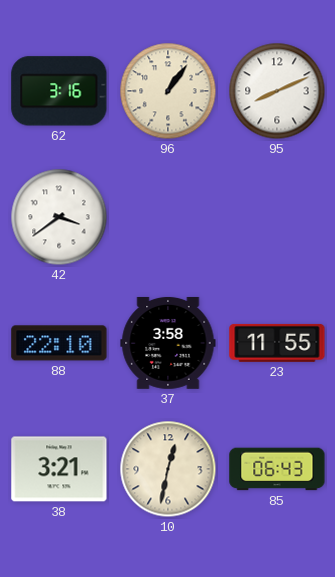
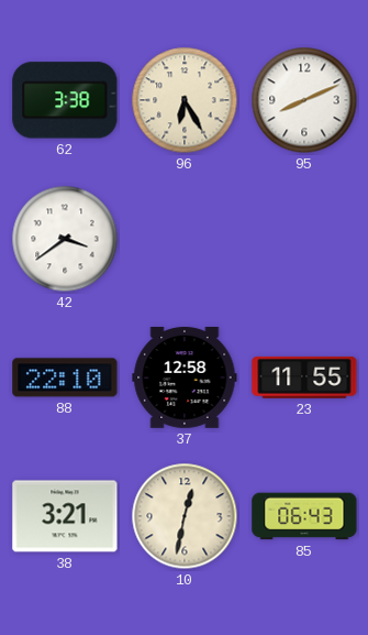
62: 3:16 -> 3:38
96: 1:06 -> 6:25
37: 3:58 -> 12:58
